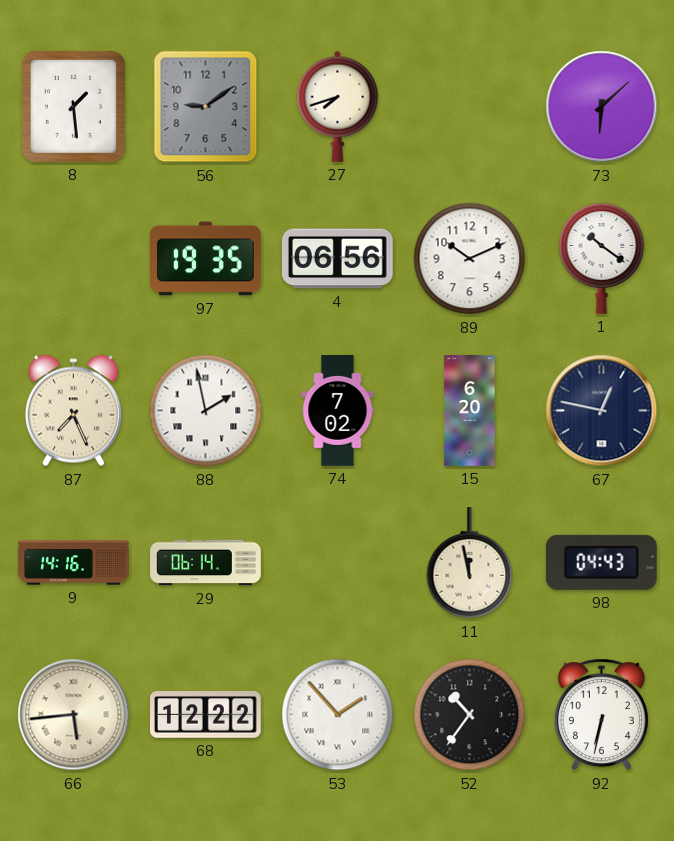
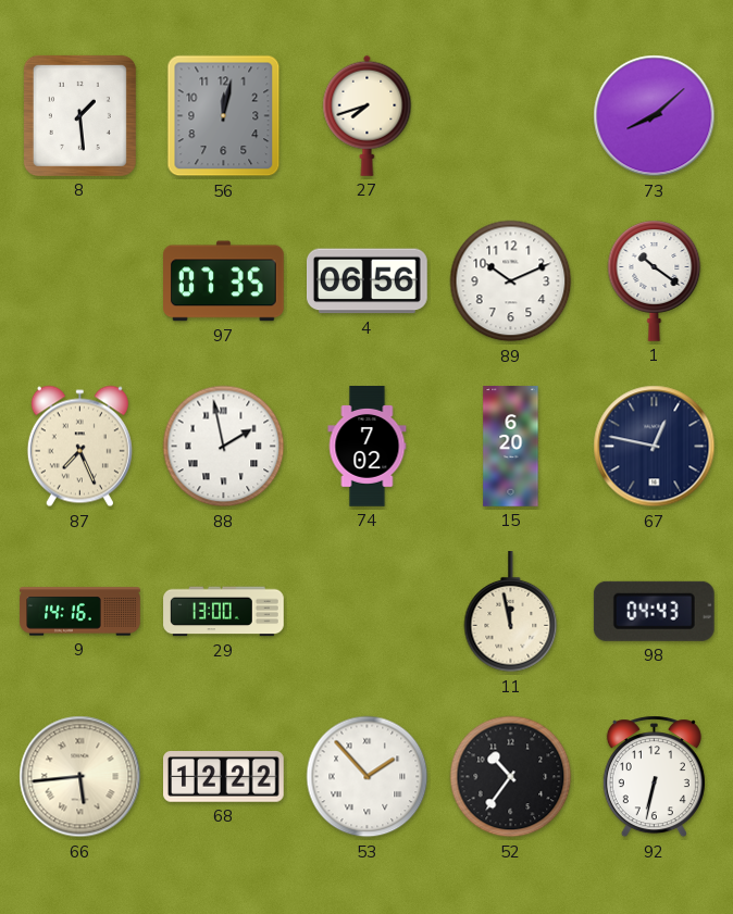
56: 9:09 -> 12:02
73: 6:08 -> 8:08
97: 19:35 -> 07:35
29: 06:14 -> 13:00
